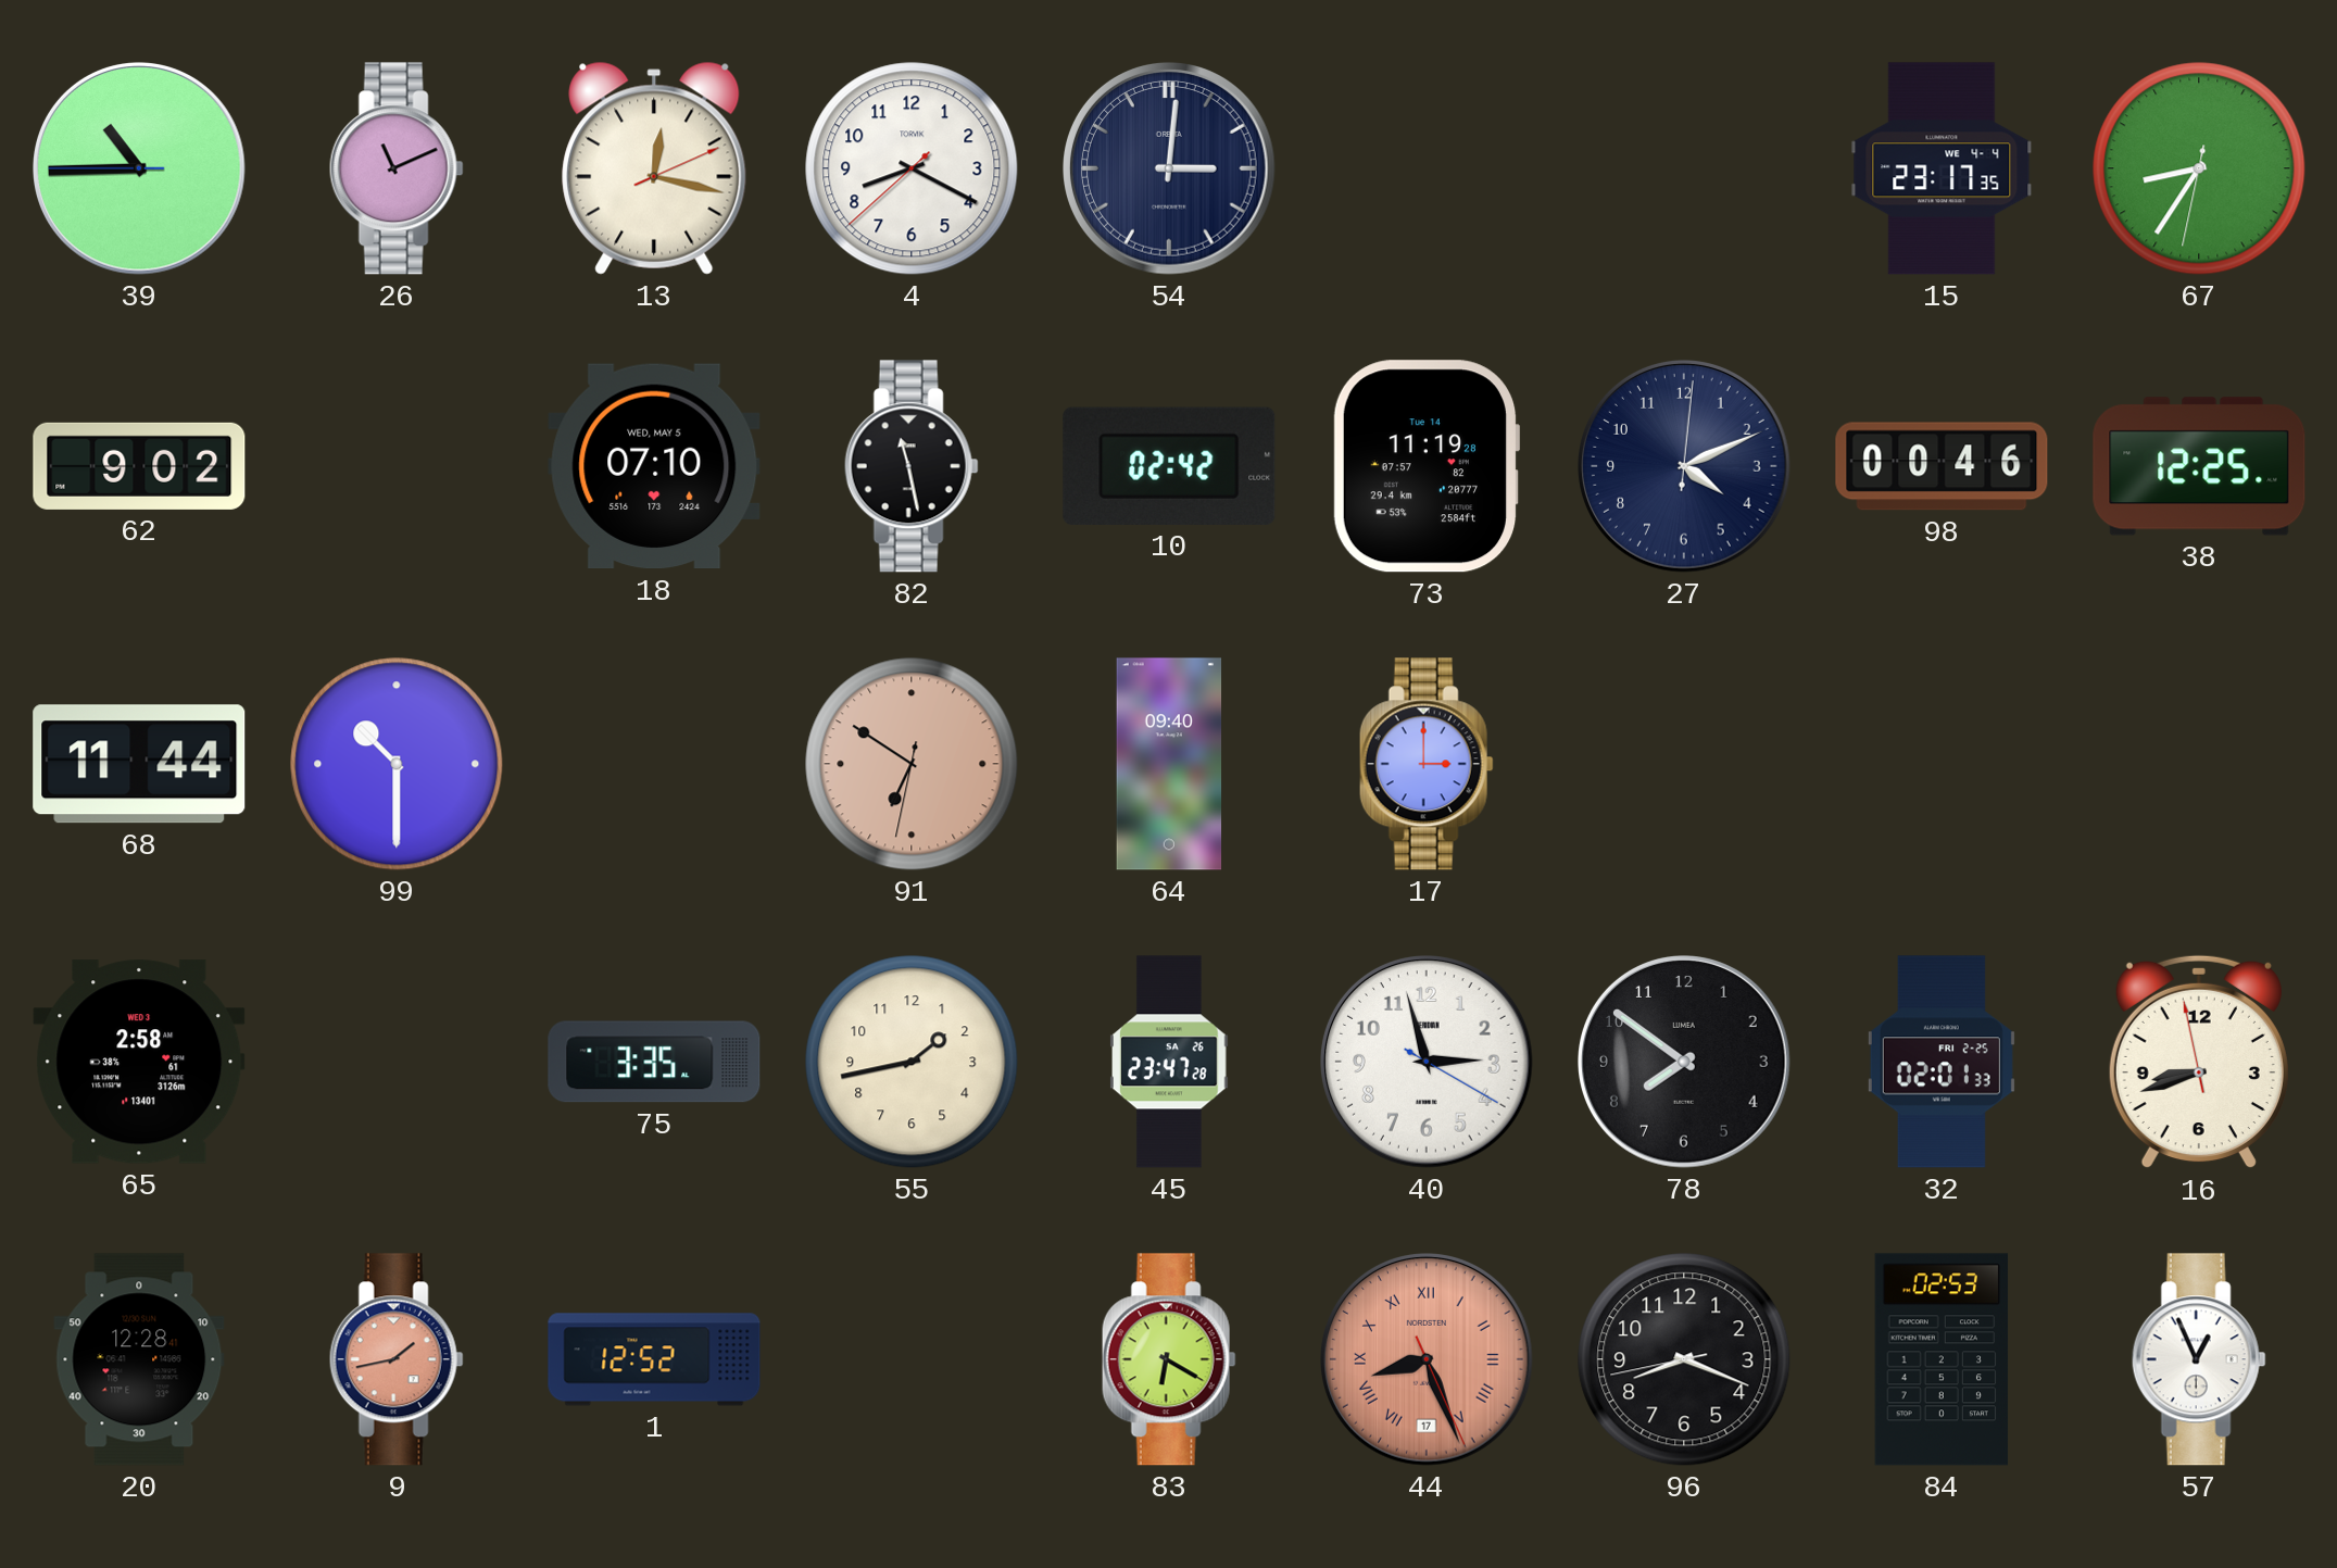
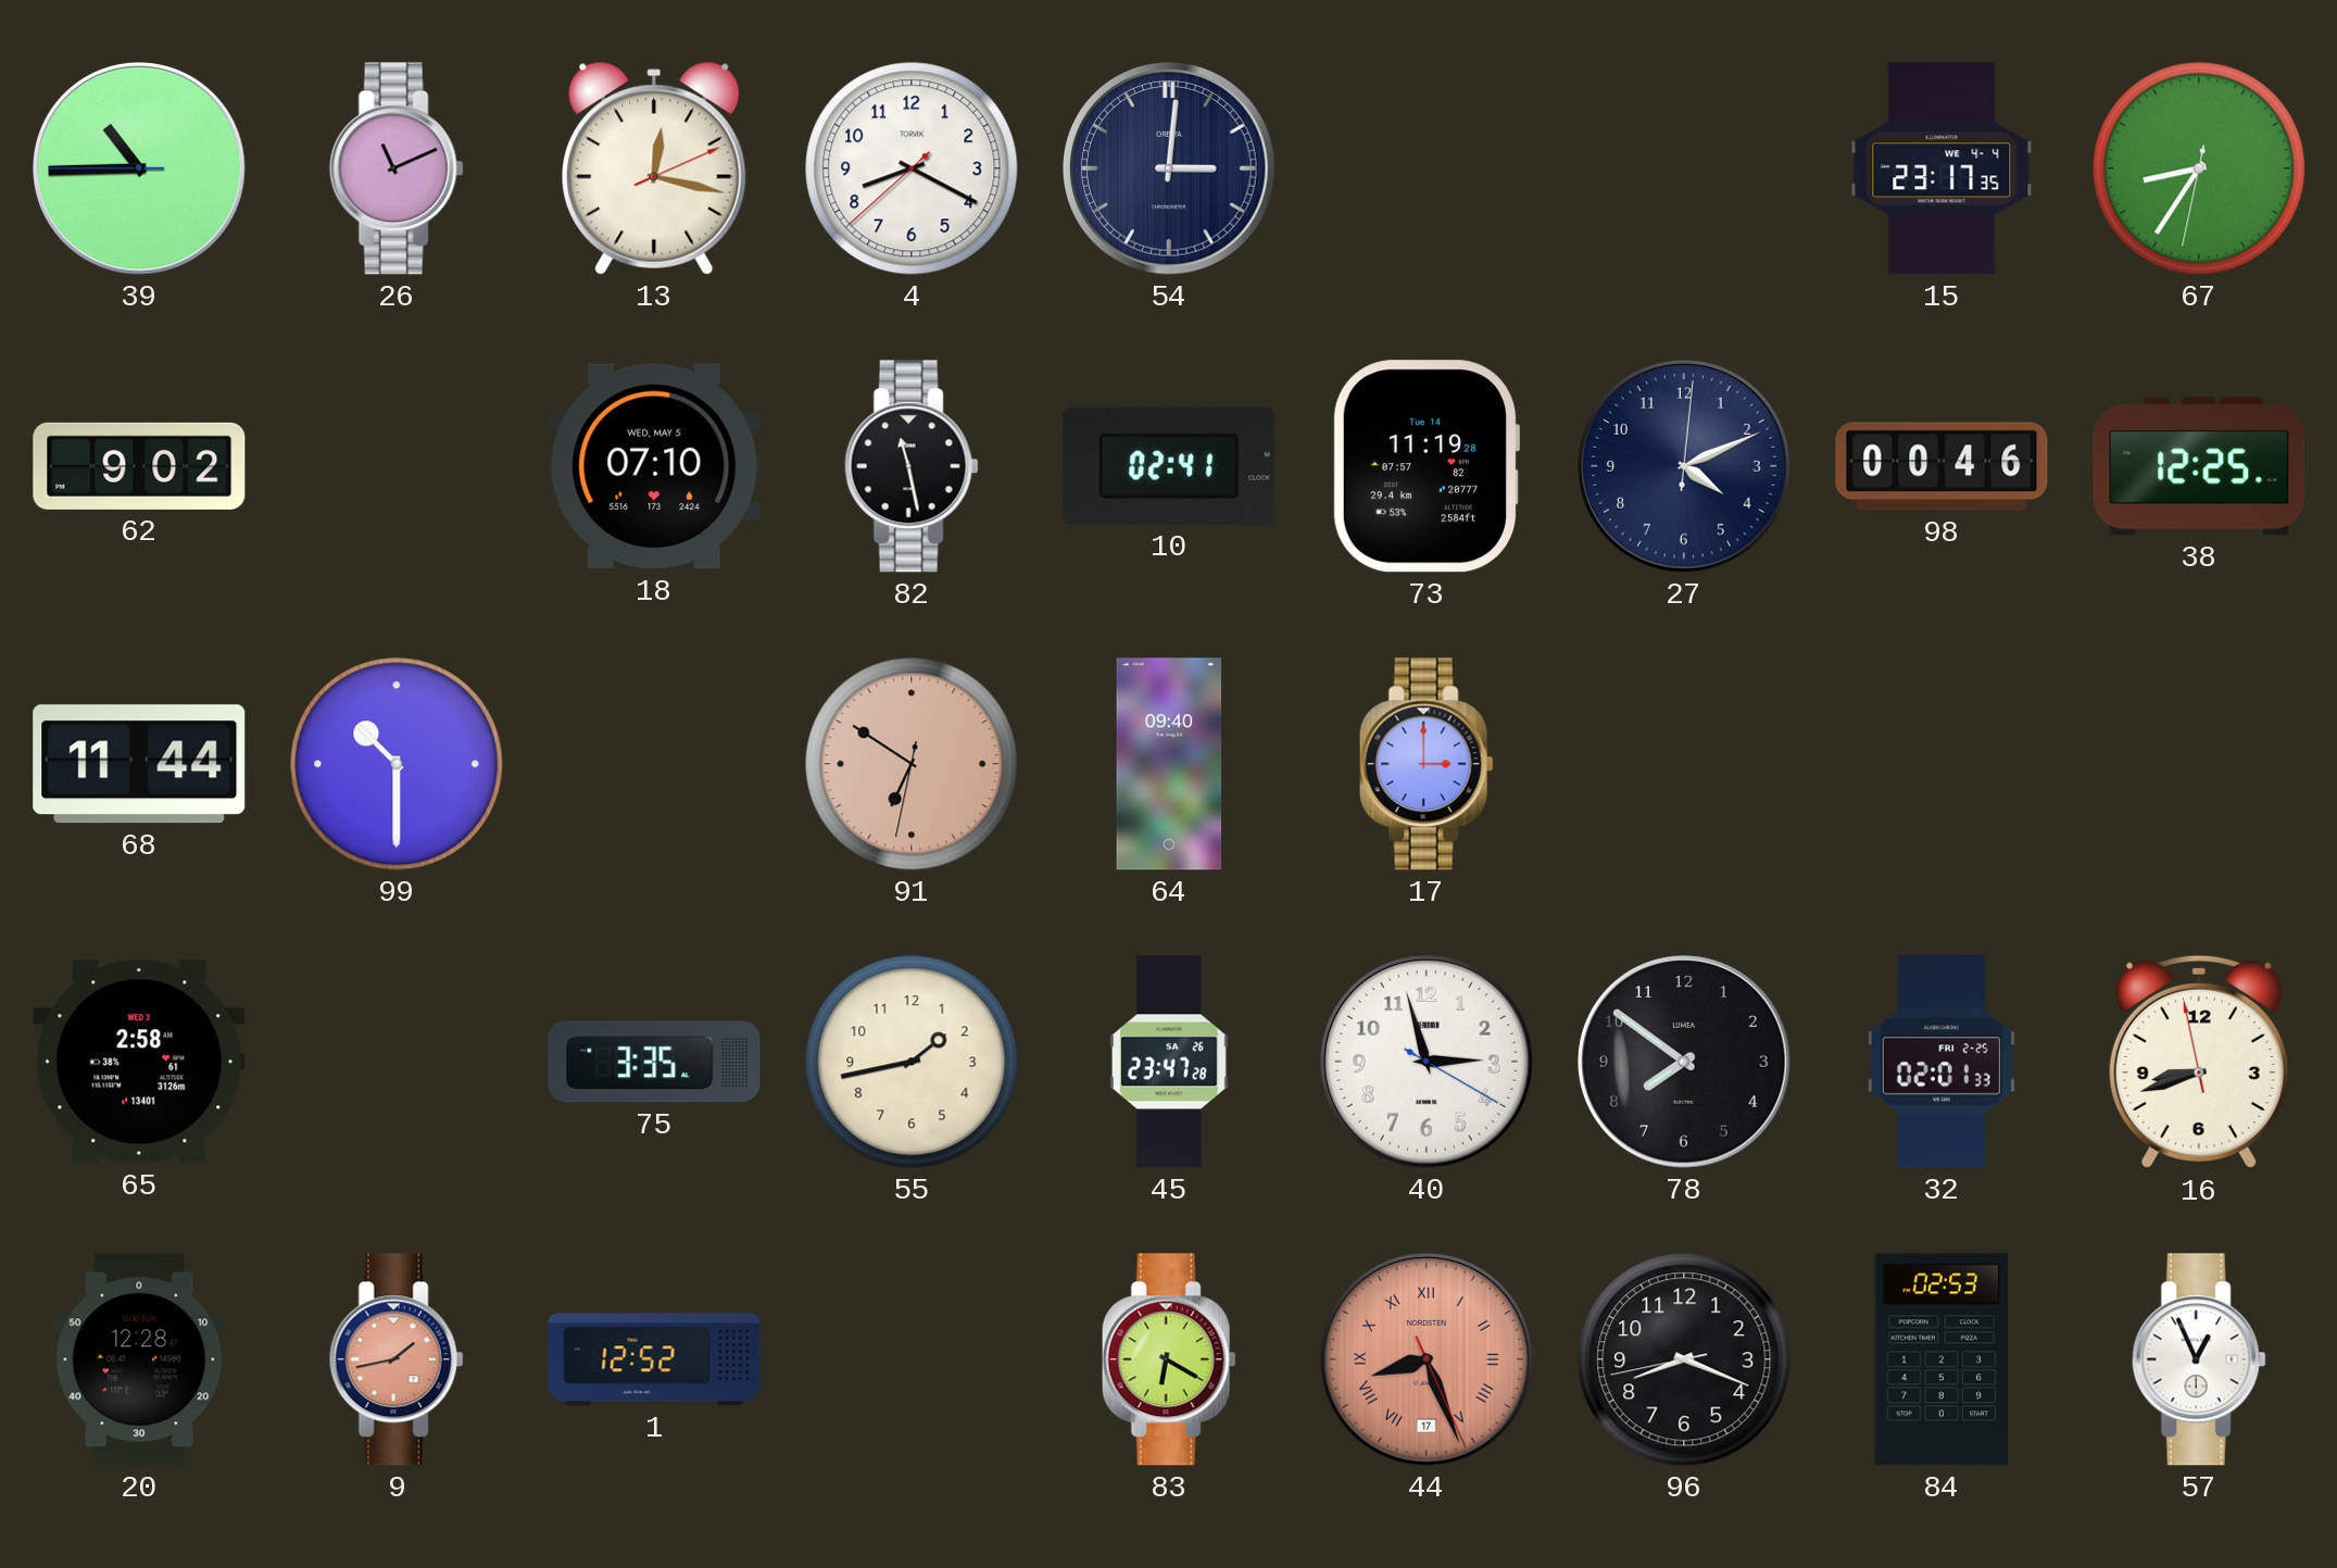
10: 02:42 -> 02:41
